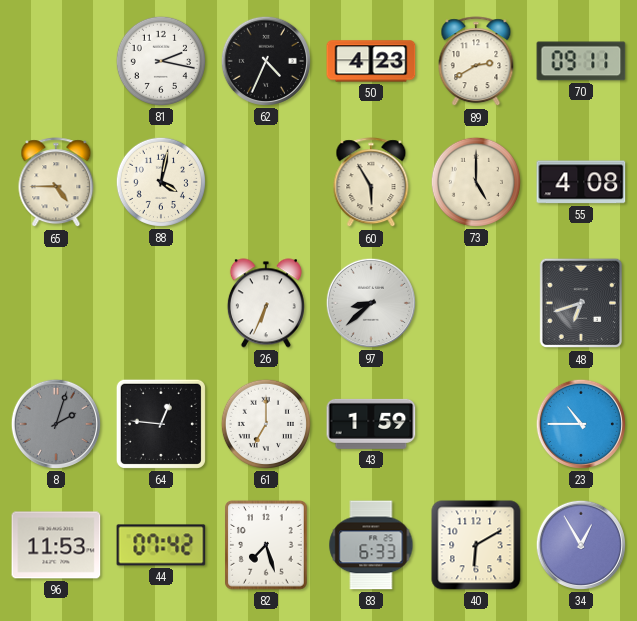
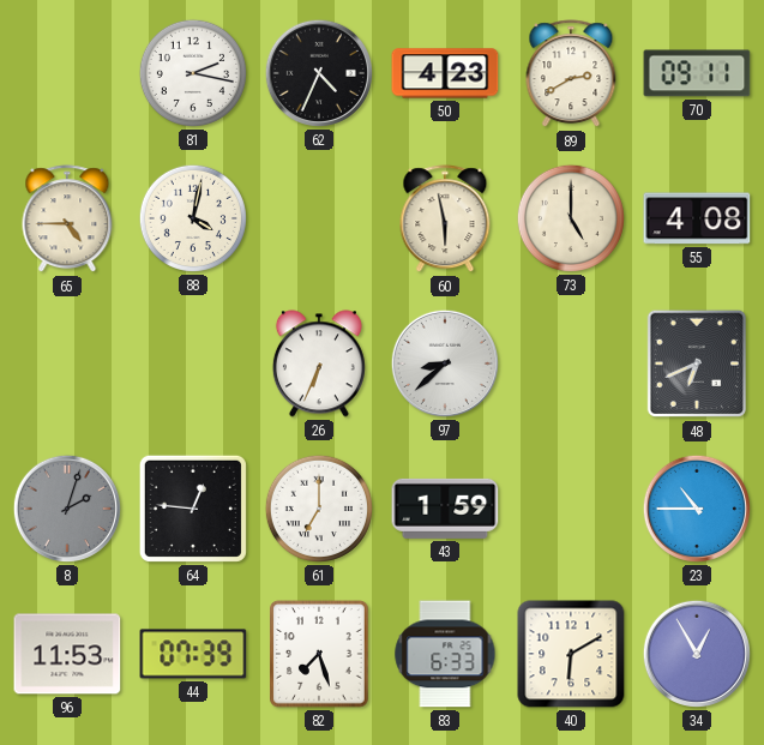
60: 5:55 -> 5:58
48: 6:42 -> 6:41
44: 07:42 -> 07:39
